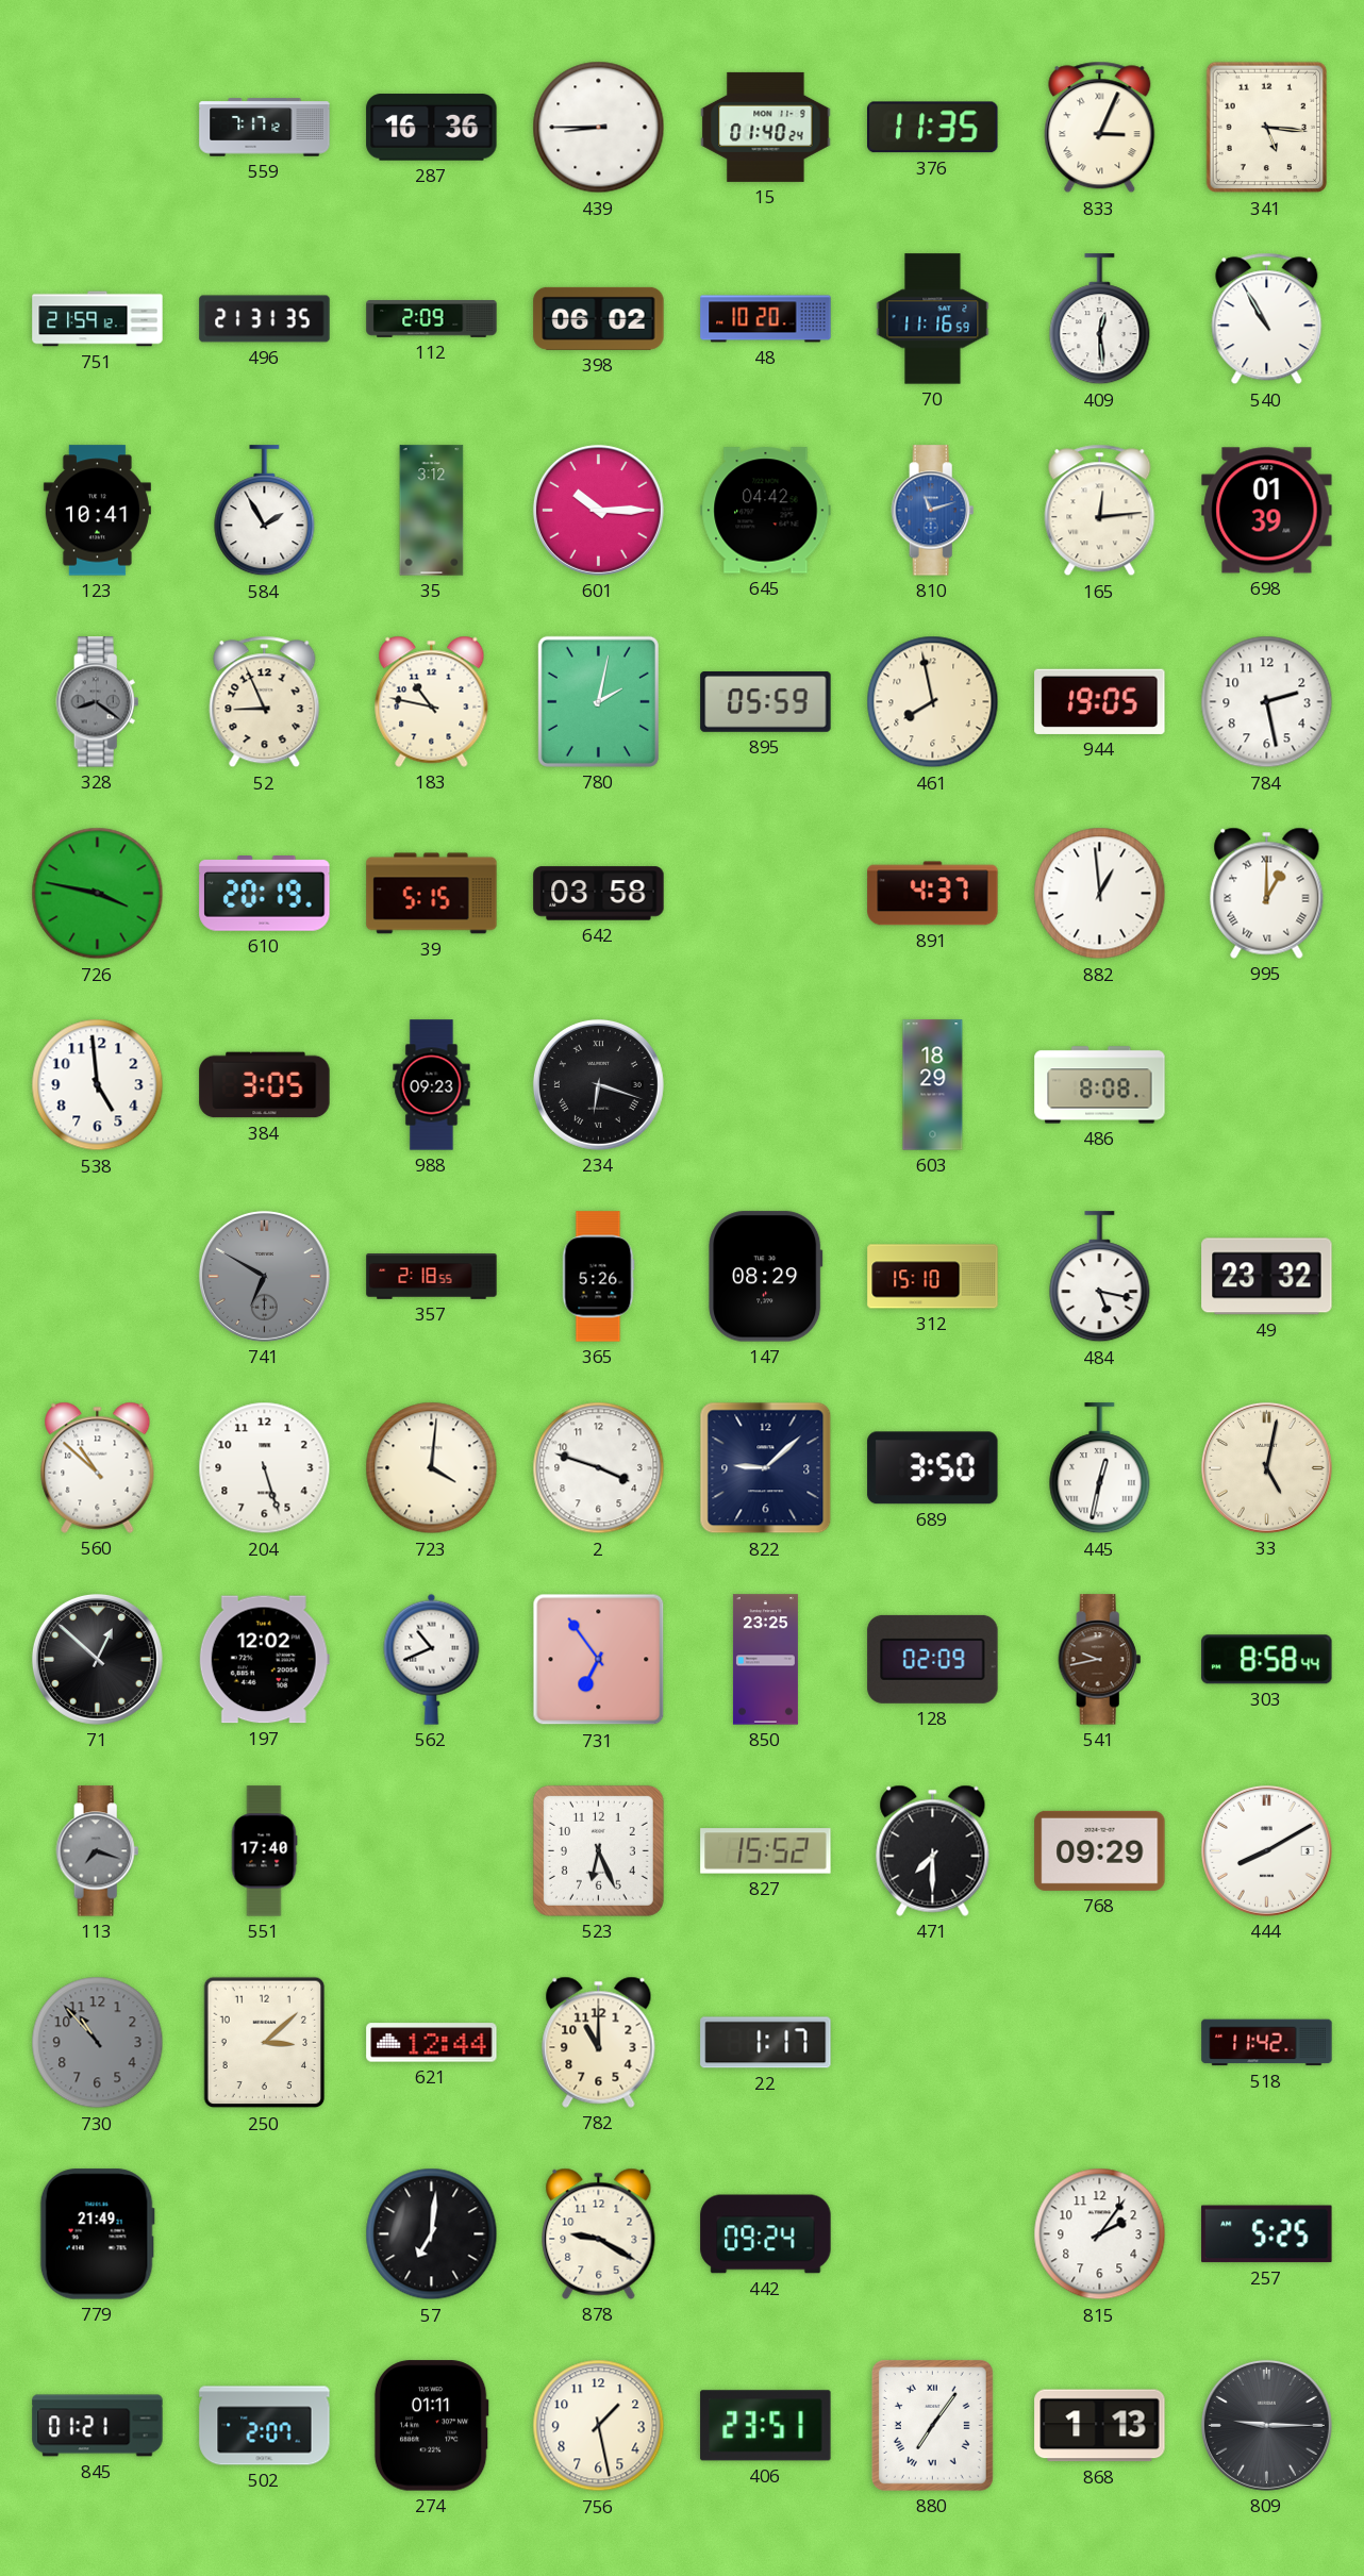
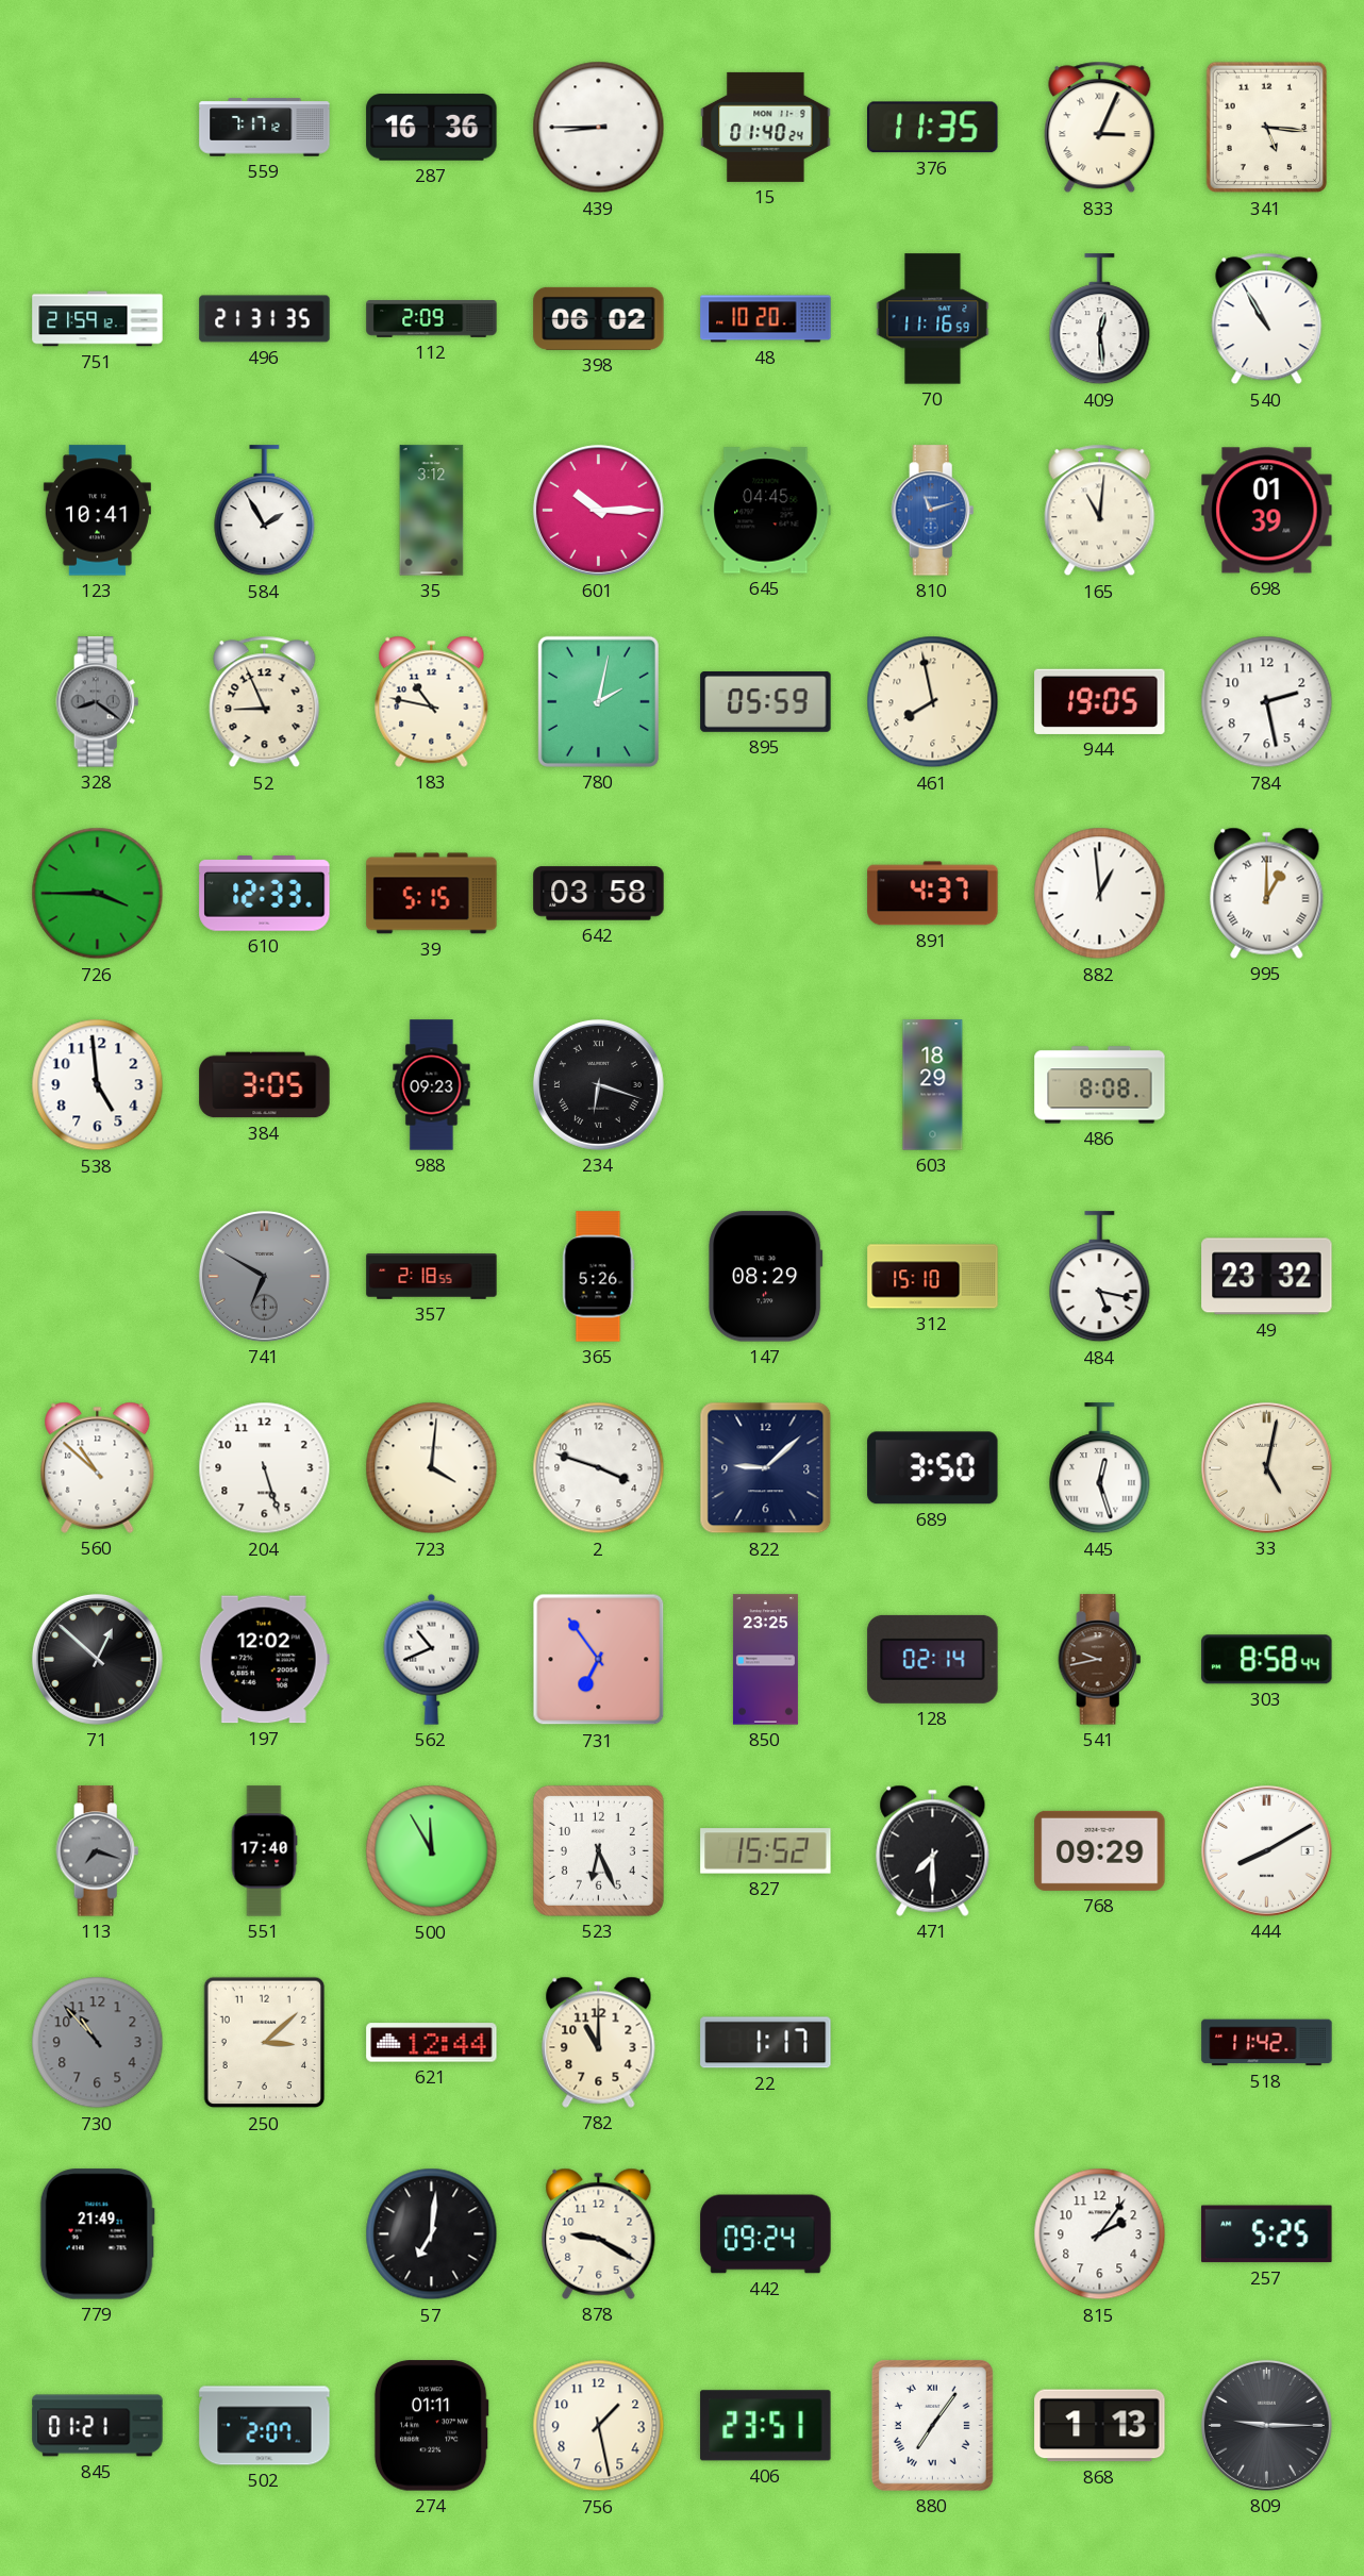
645: 04:42 -> 04:45
165: 12:14 -> 11:01
726: 3:47 -> 3:45
610: 20:19 -> 12:33
445: 12:32 -> 12:27
128: 02:09 -> 02:14
500: none -> 11:55
